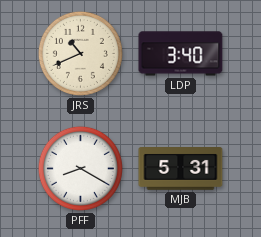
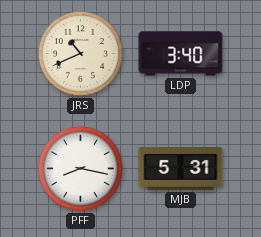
PFF: 8:20 -> 8:17
